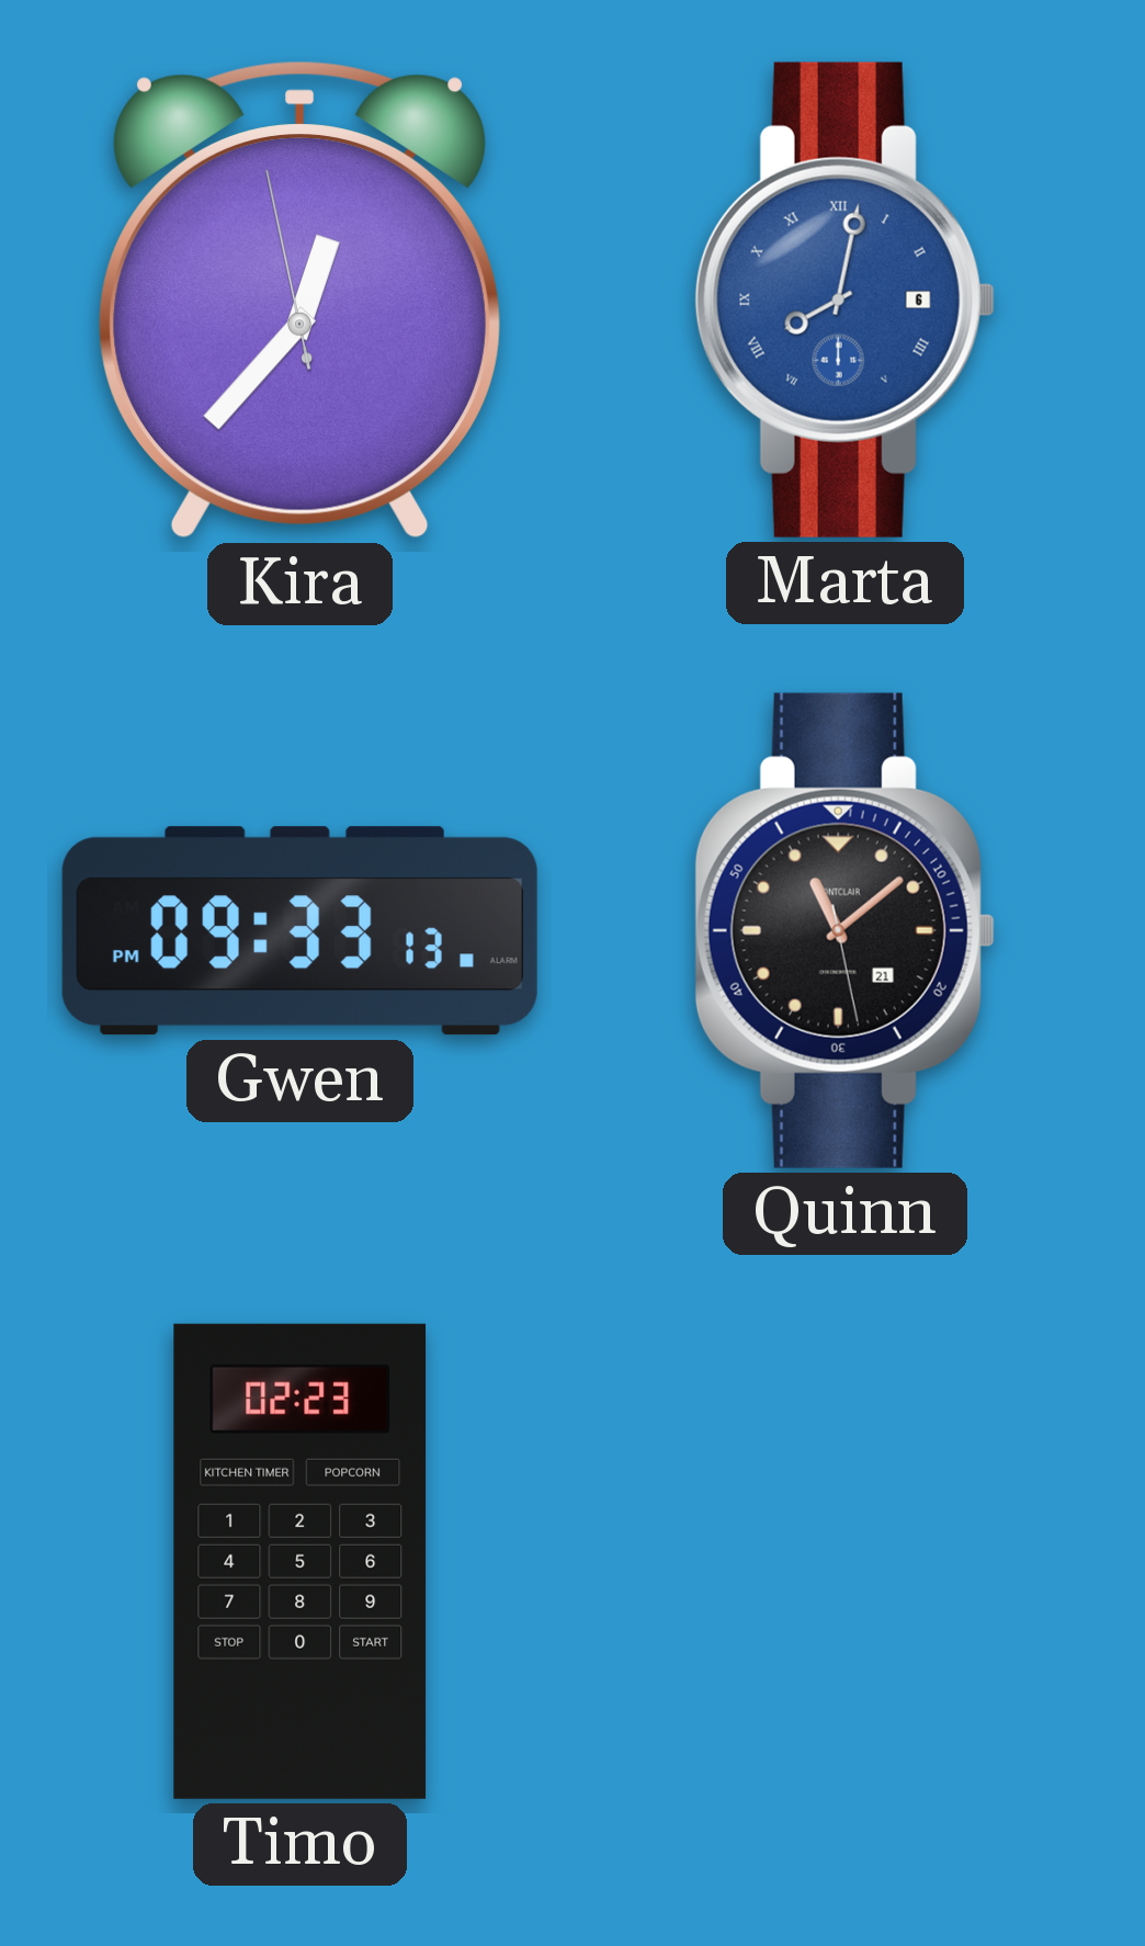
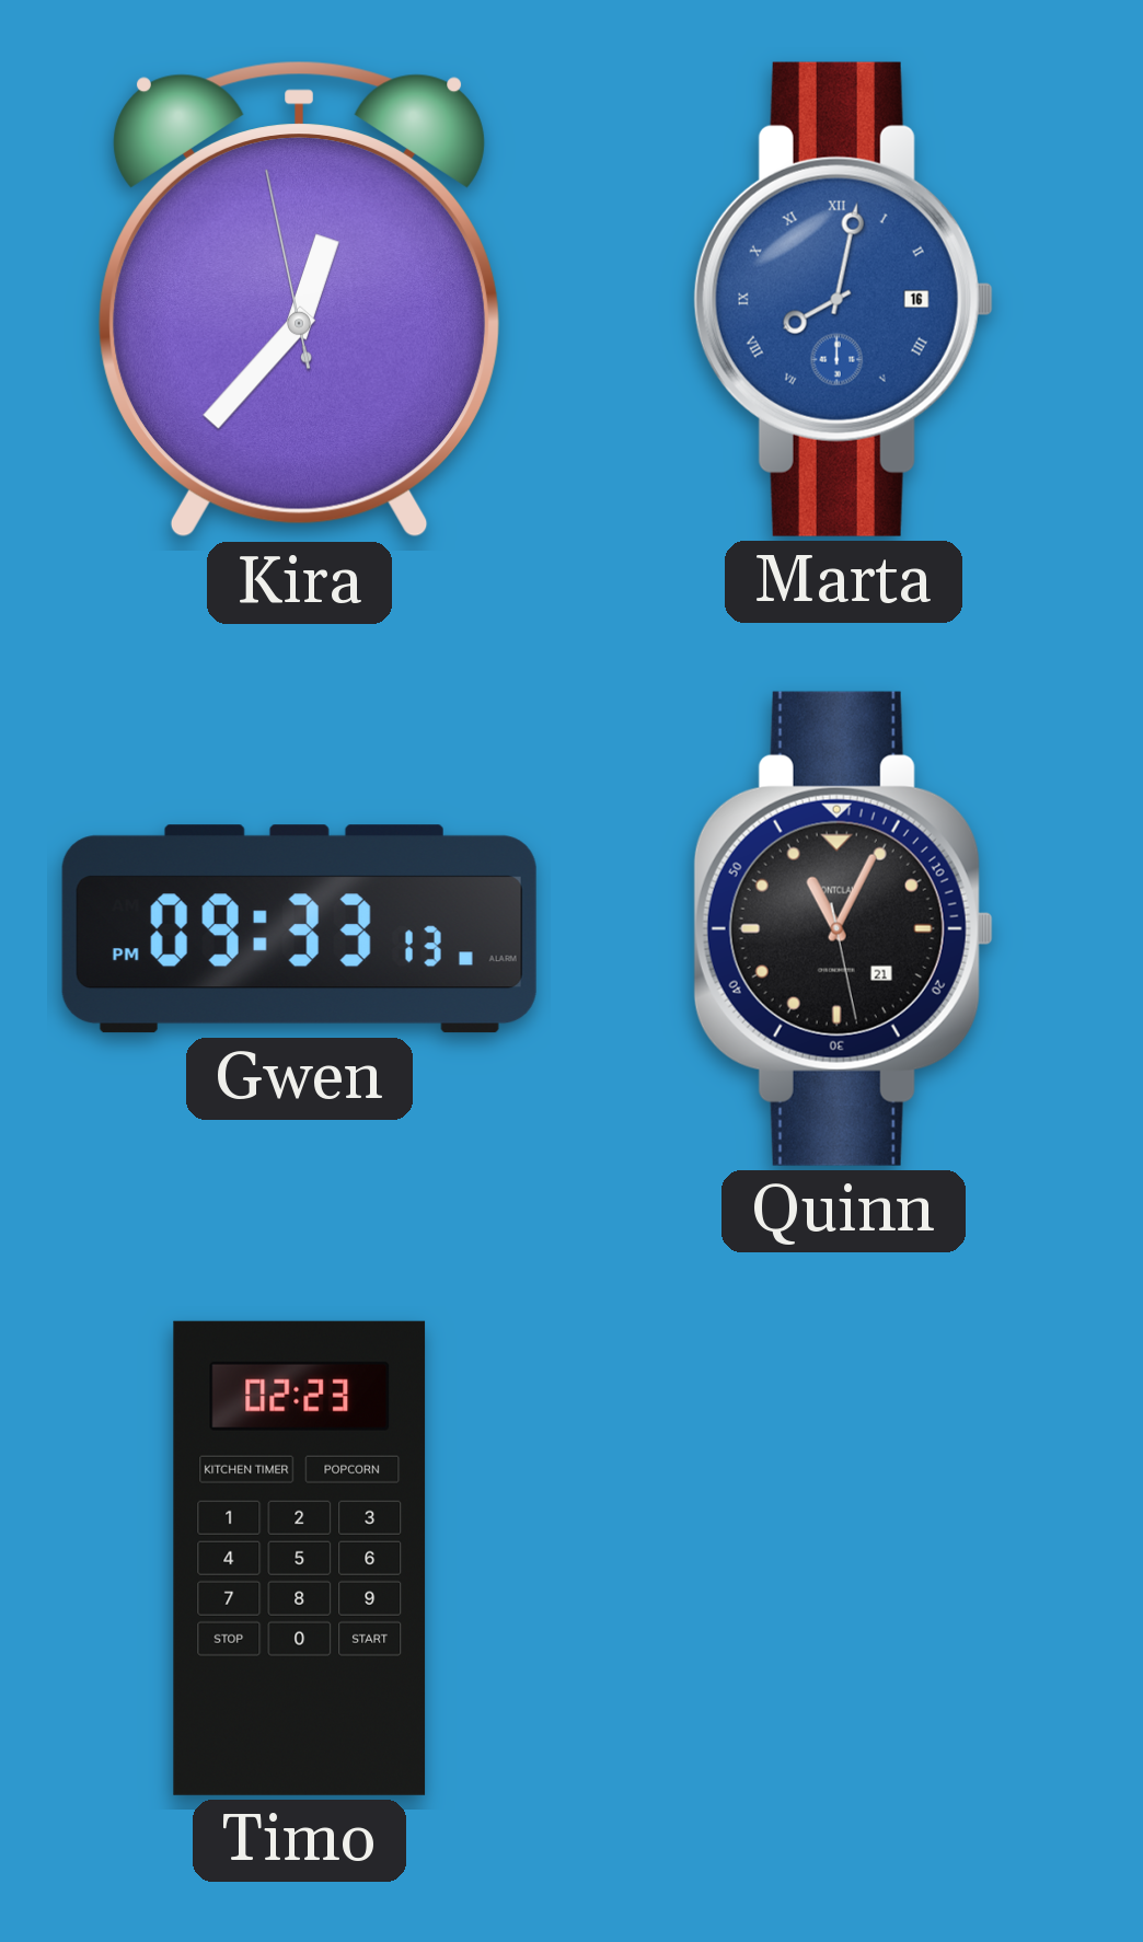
Marta date: 6 -> 16
Quinn: 11:08 -> 11:04
